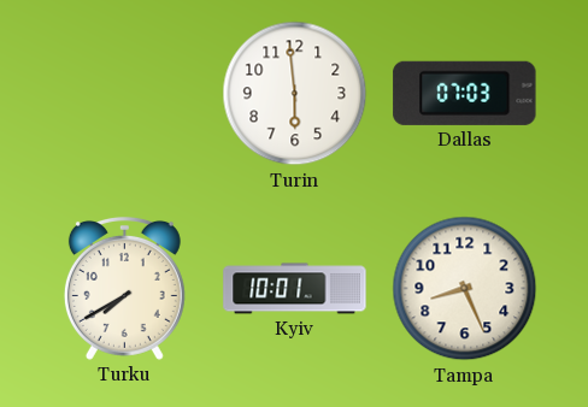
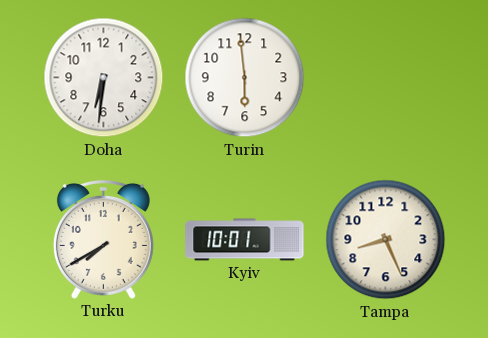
Doha: none -> 6:31
Dallas: 07:03 -> none
